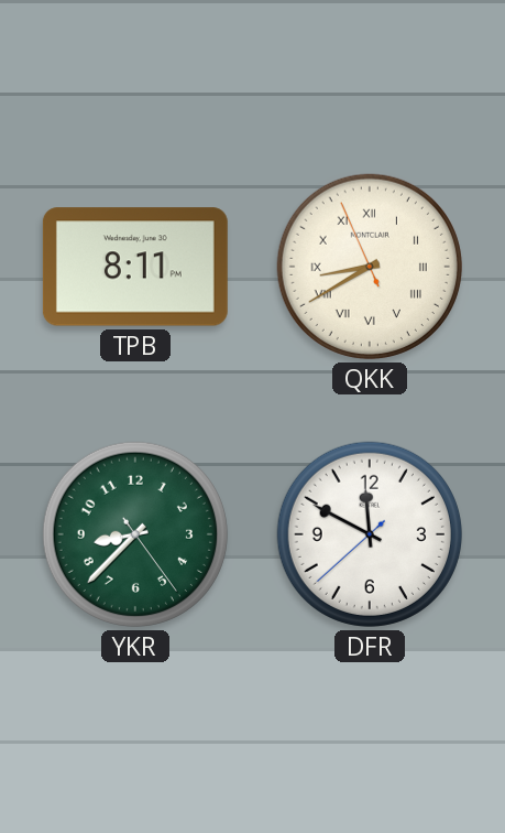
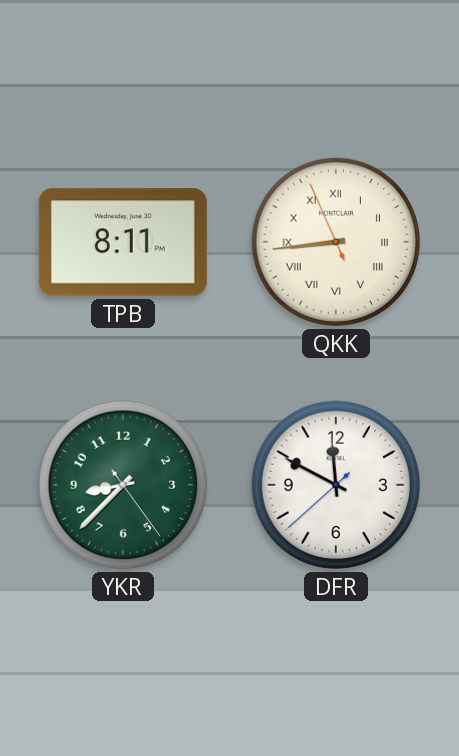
QKK: 8:39 -> 8:43
